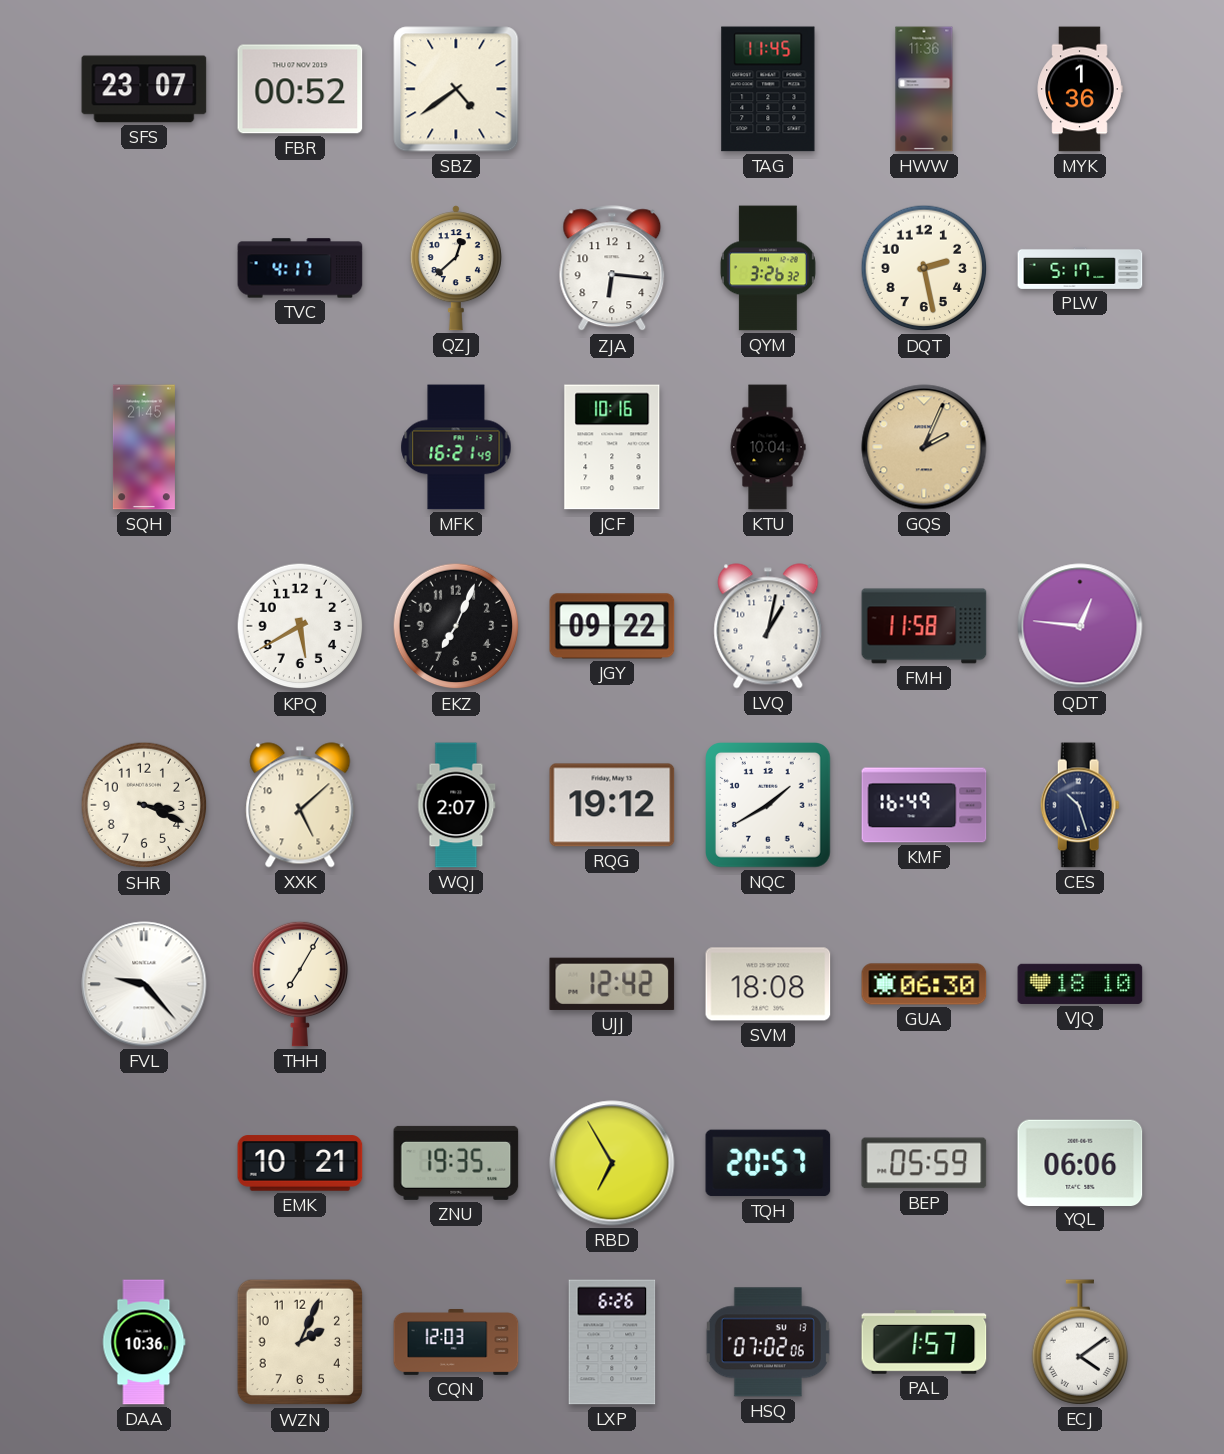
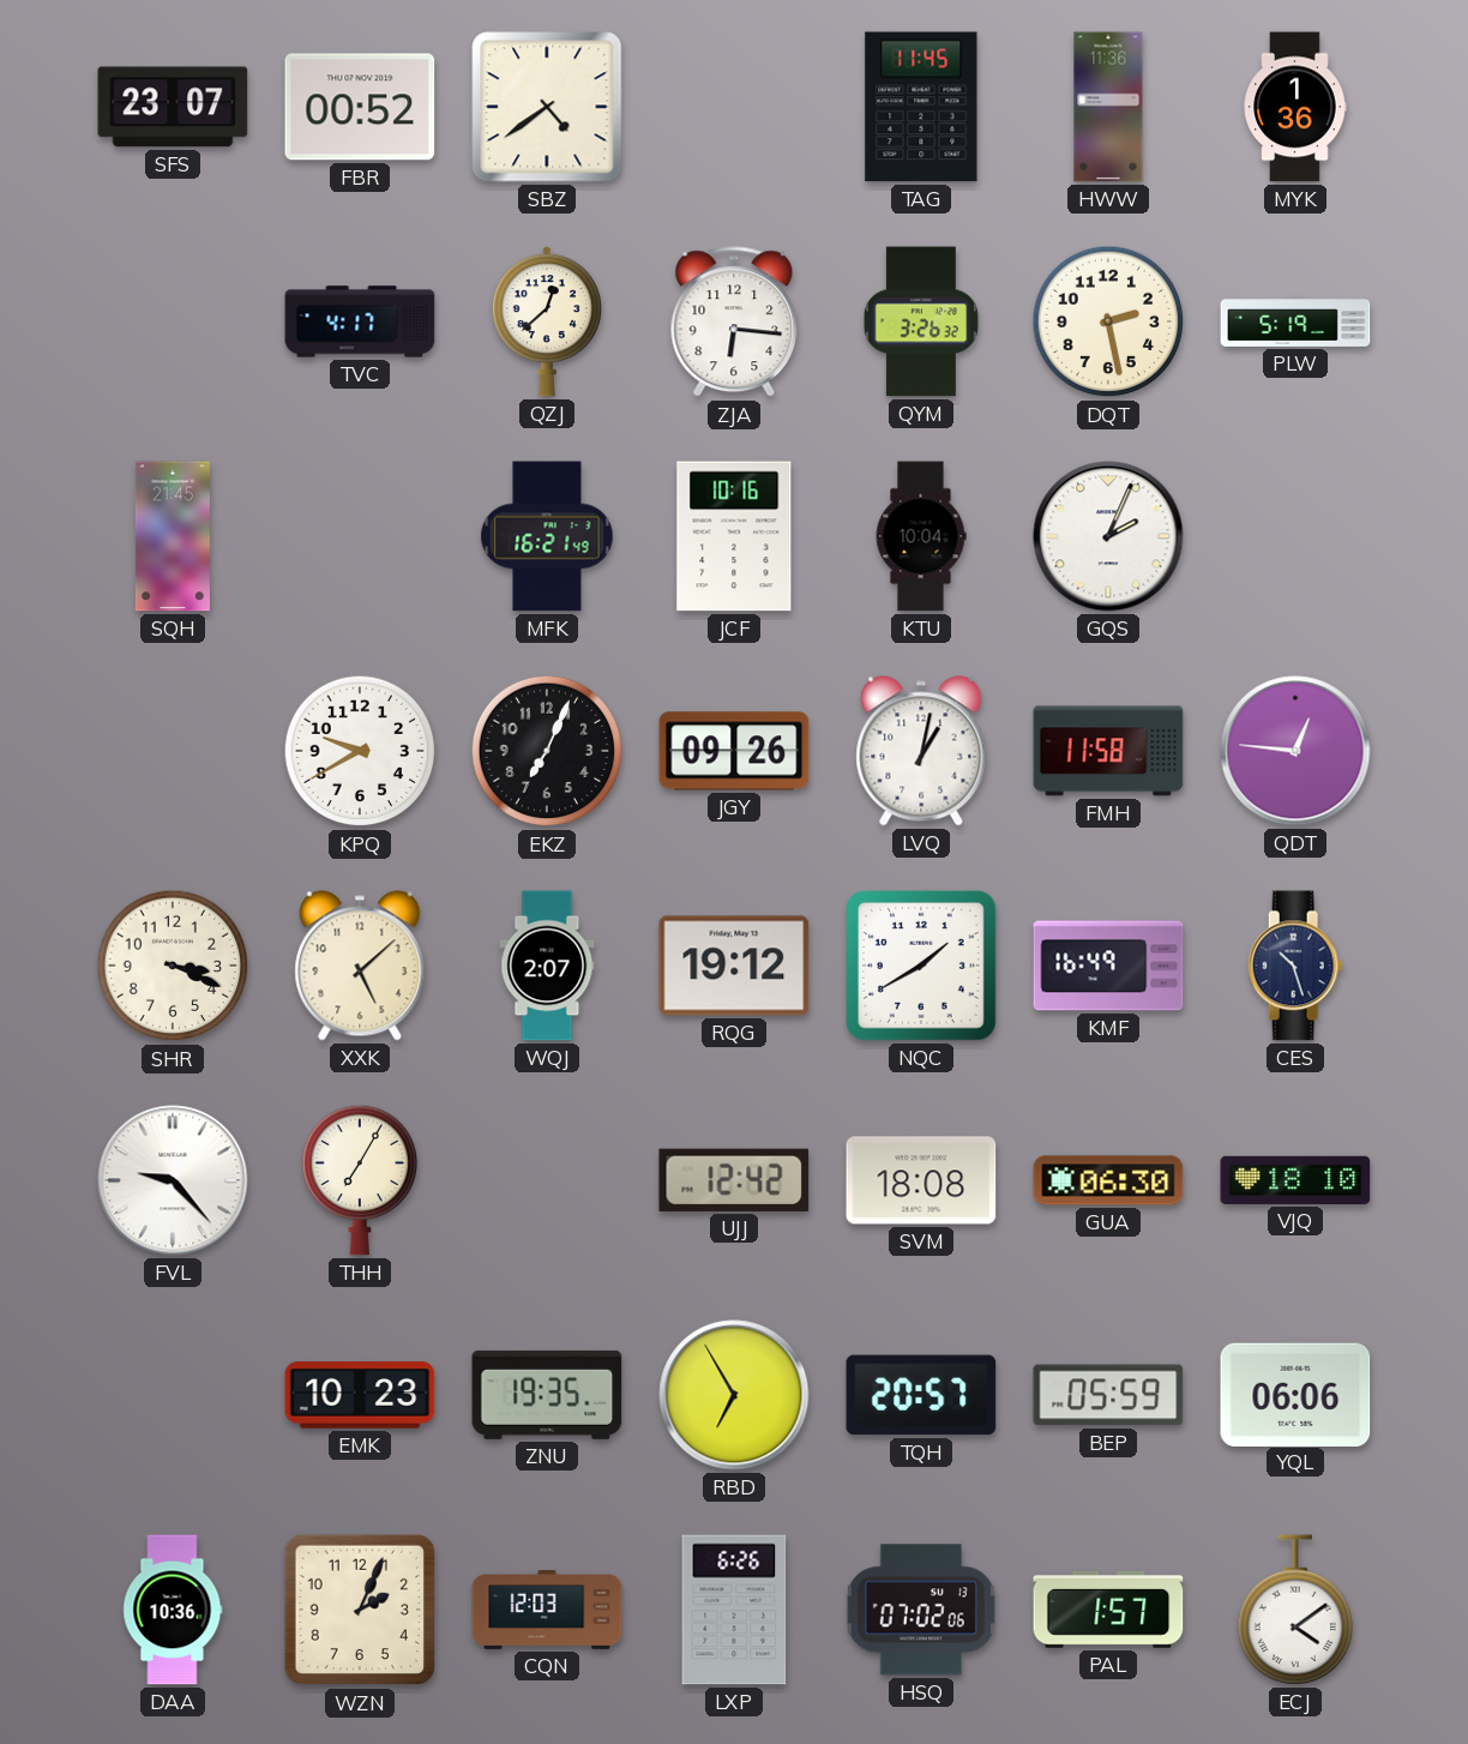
PLW: 5:17 -> 5:19
GQS dial: champagne -> white
KPQ: 5:40 -> 9:40
JGY: 09:22 -> 09:26
EMK: 10:21 -> 10:23
